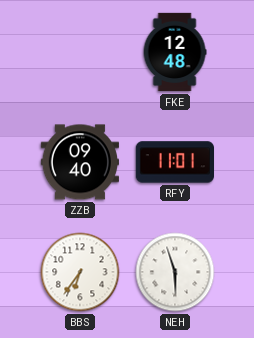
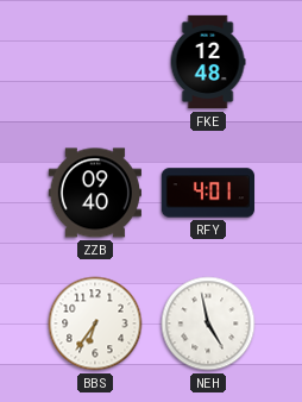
RFY: 11:01 -> 4:01
NEH: 5:57 -> 4:58
